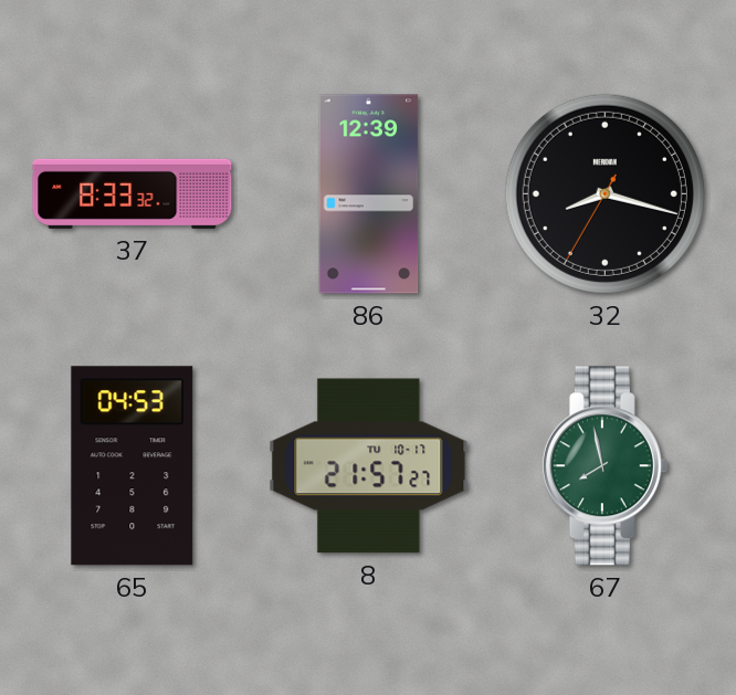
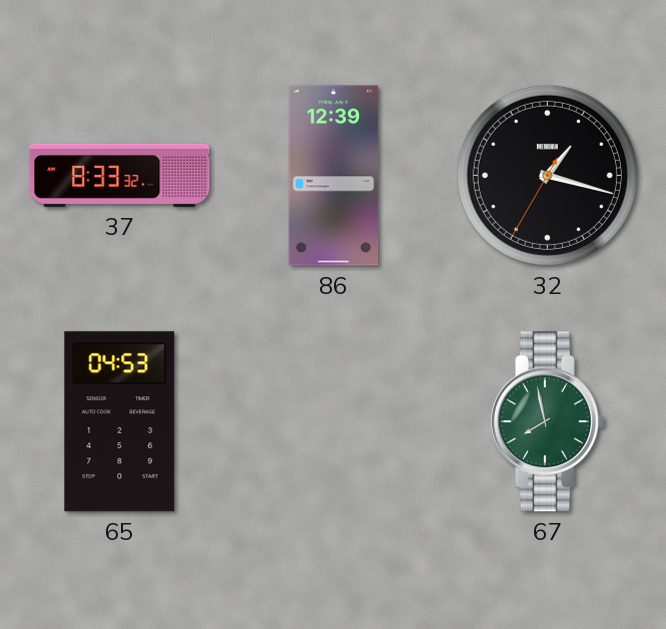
32: 8:17 -> 1:17
8: 21:57 -> none
